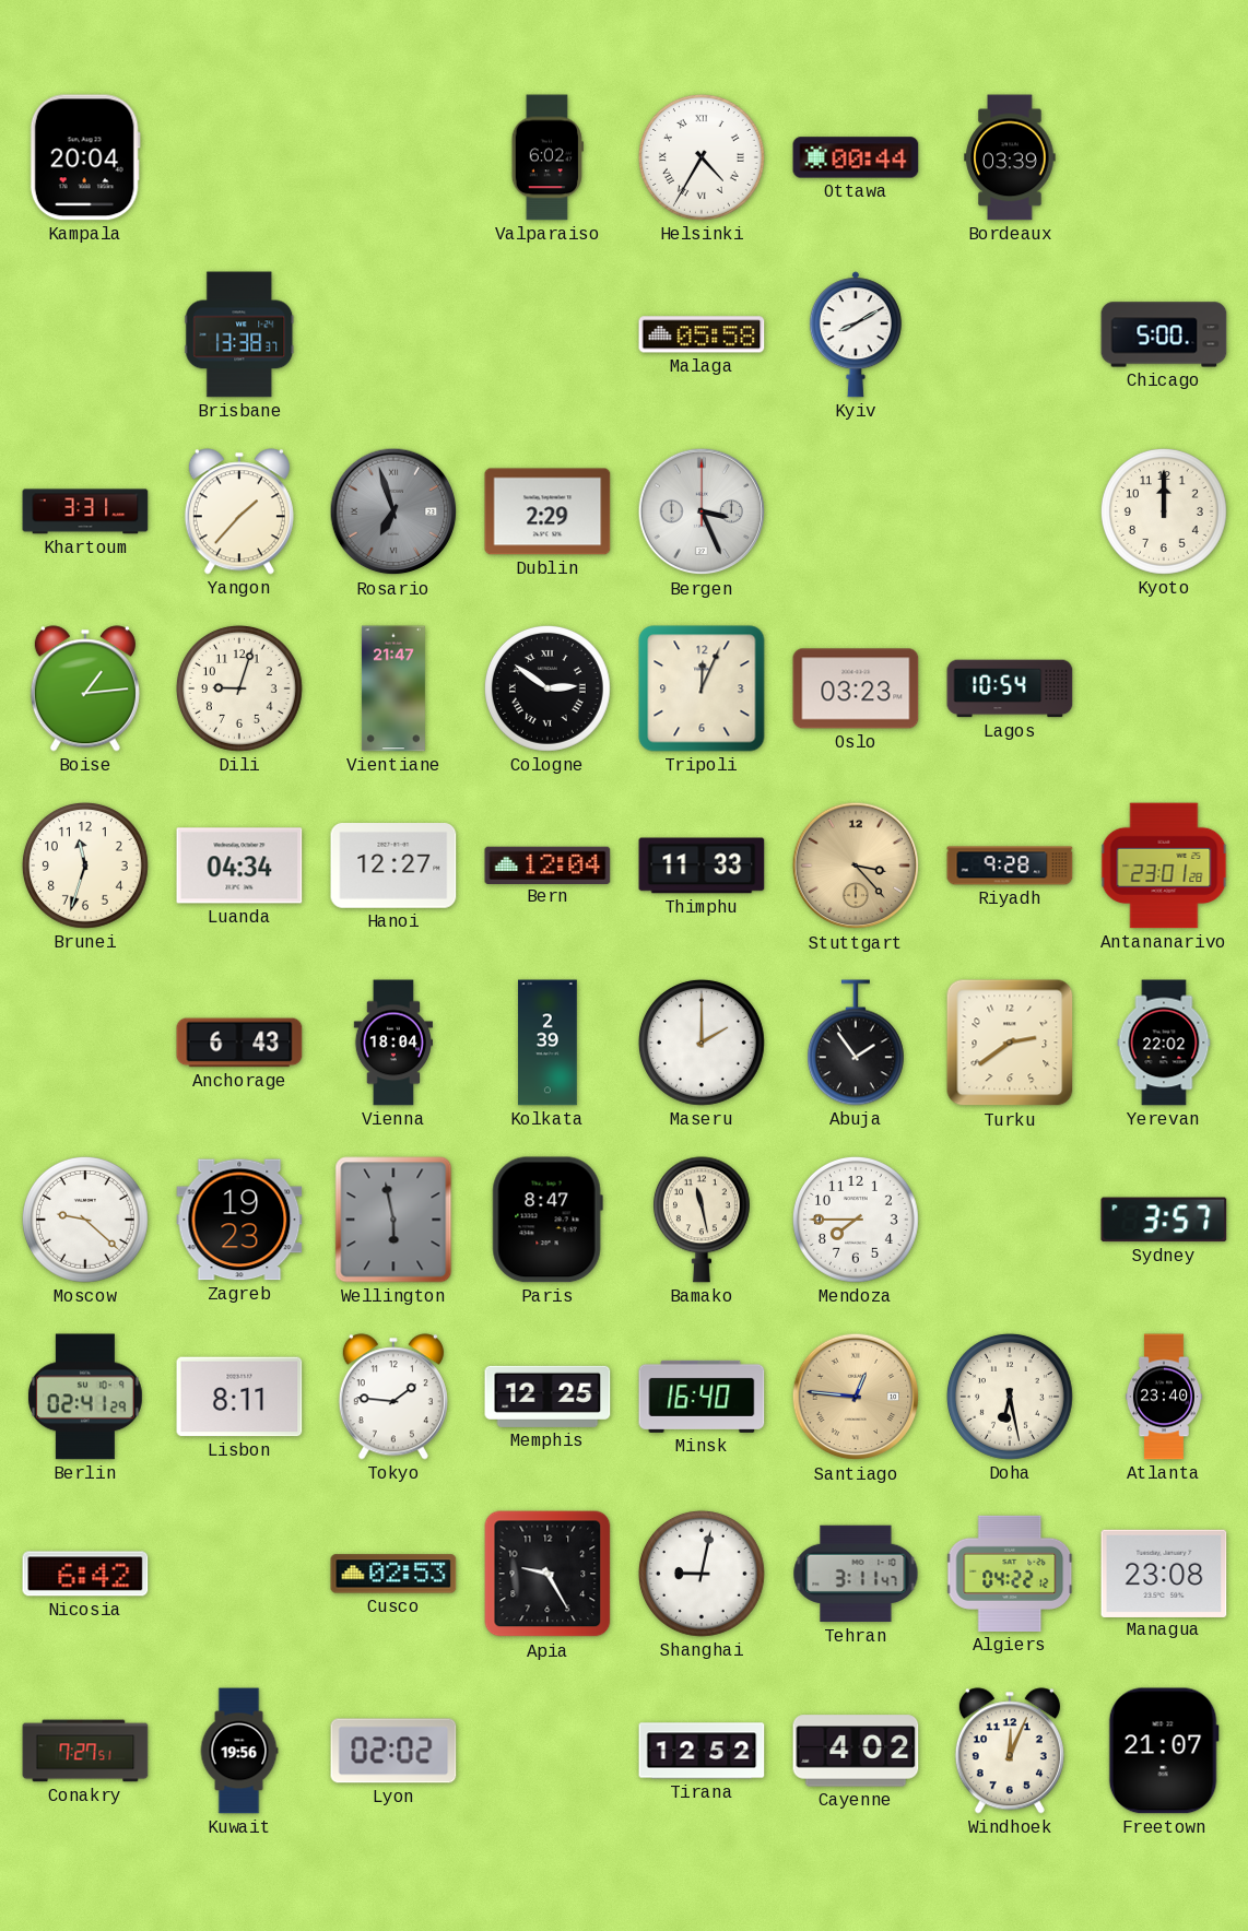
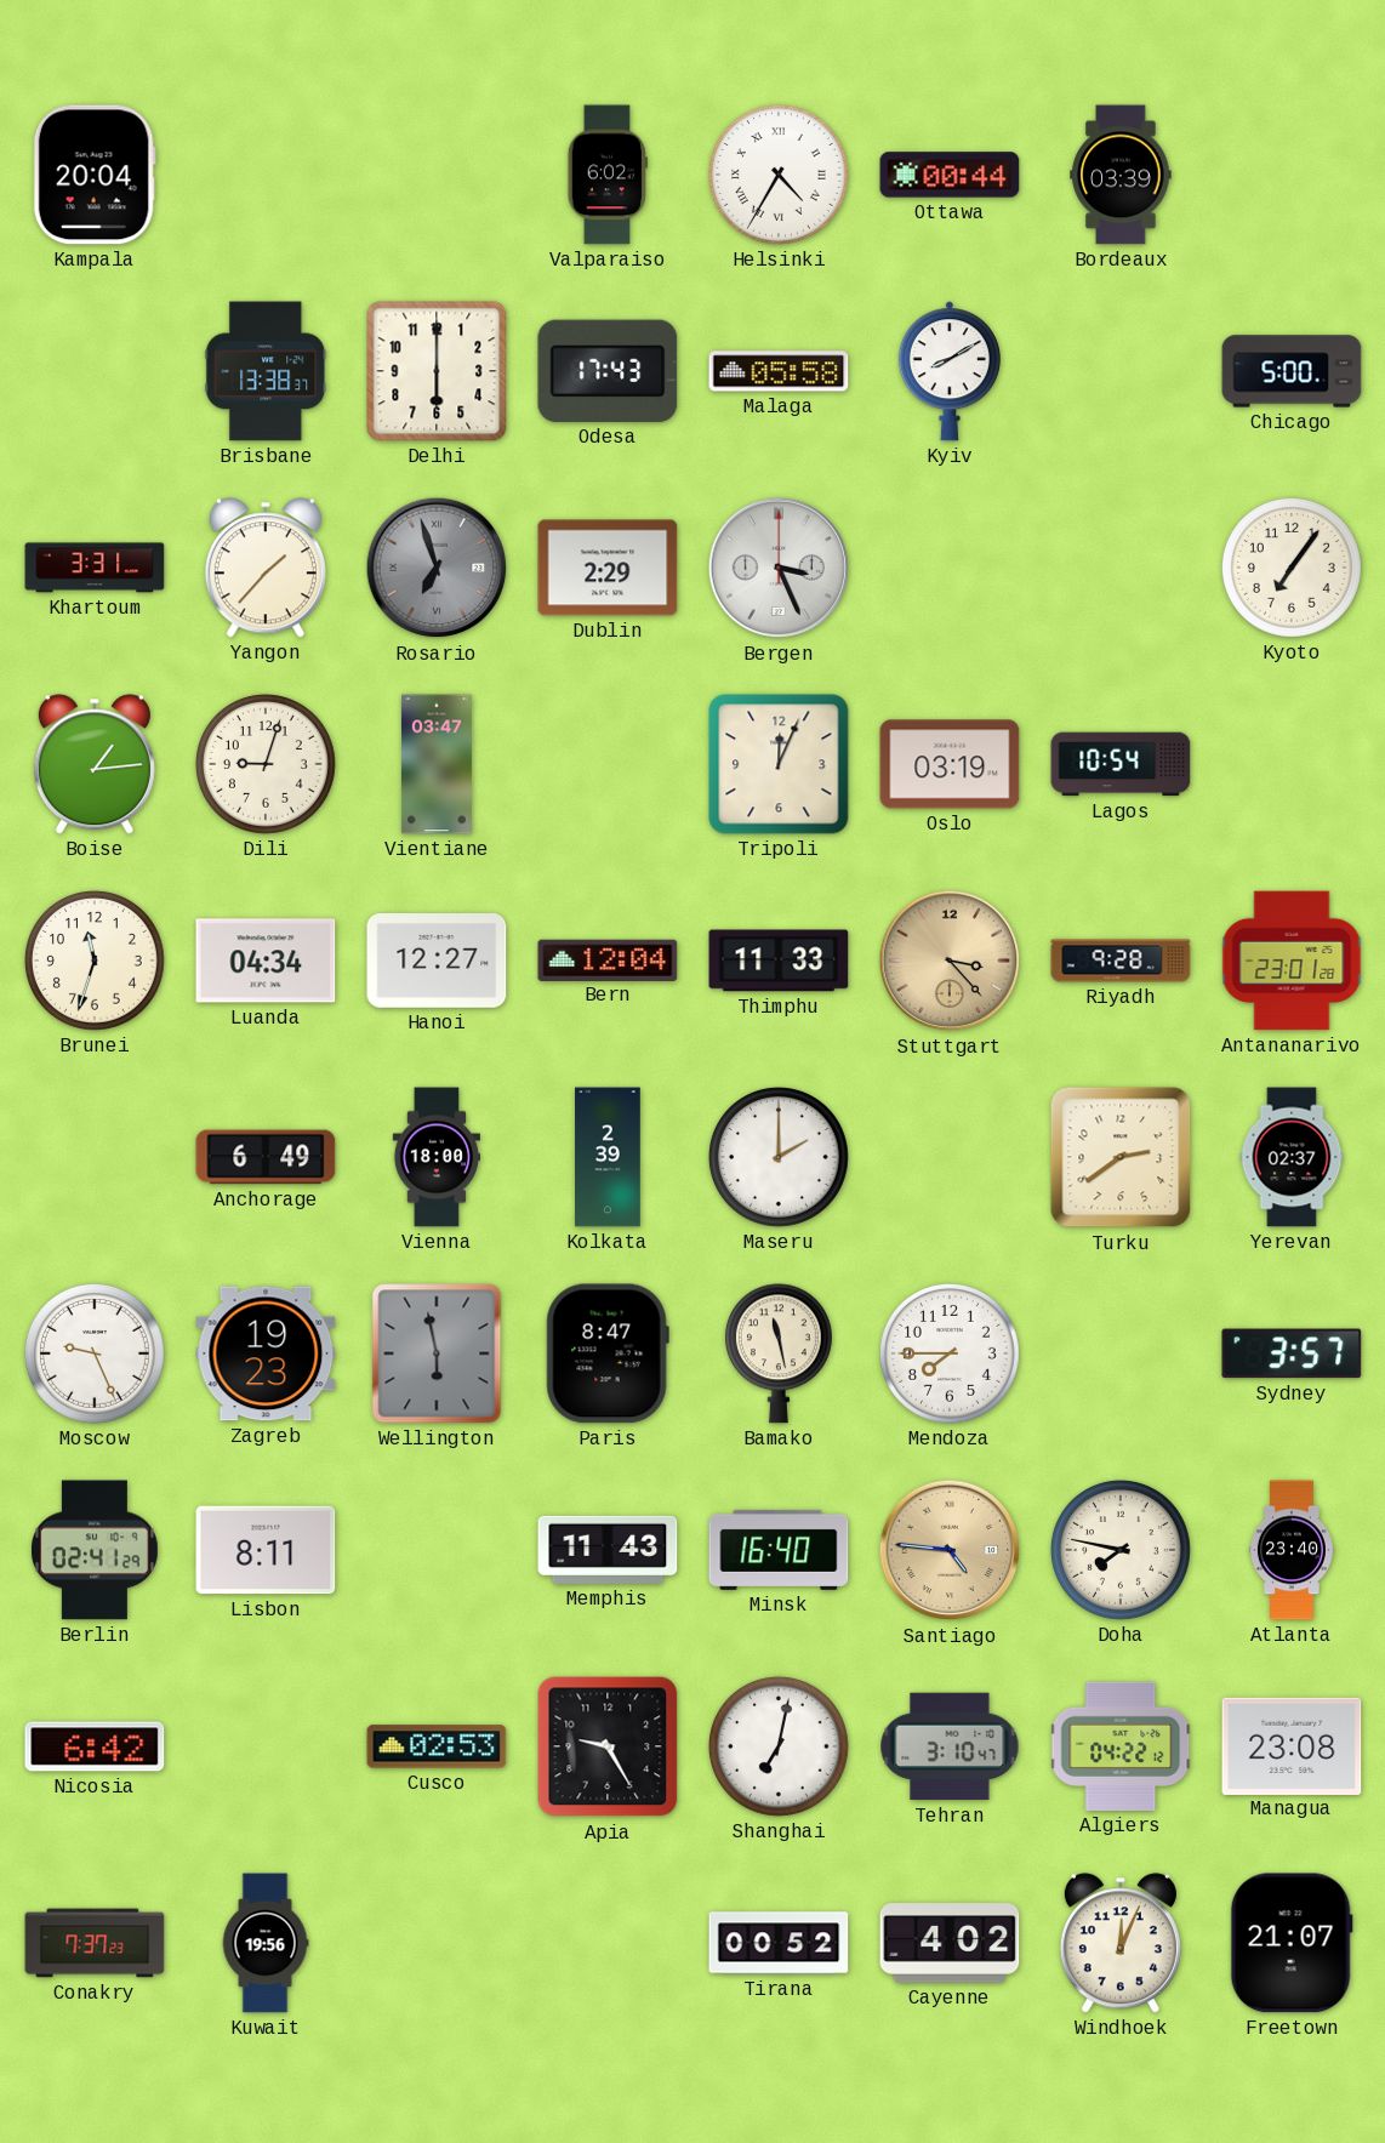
Delhi: none -> 6:00
Odesa: none -> 17:43
Kyoto: 12:00 -> 7:06
Vientiane: 21:47 -> 03:47
Cologne: 2:51 -> none
Oslo: 03:23 -> 03:19
Anchorage: 6:43 -> 6:49
Vienna: 18:04 -> 18:00
Abuja: 1:54 -> none
Yerevan: 22:02 -> 02:37
Moscow: 9:22 -> 9:26
Tokyo: 1:46 -> none
Memphis: 12:25 -> 11:43
Santiago: 12:46 -> 4:46
Doha: 6:28 -> 7:47
Shanghai: 9:02 -> 7:02
Tehran: 3:11 -> 3:10
Conakry: 7:27 -> 7:37
Lyon: 02:02 -> none
Tirana: 12:52 -> 00:52
